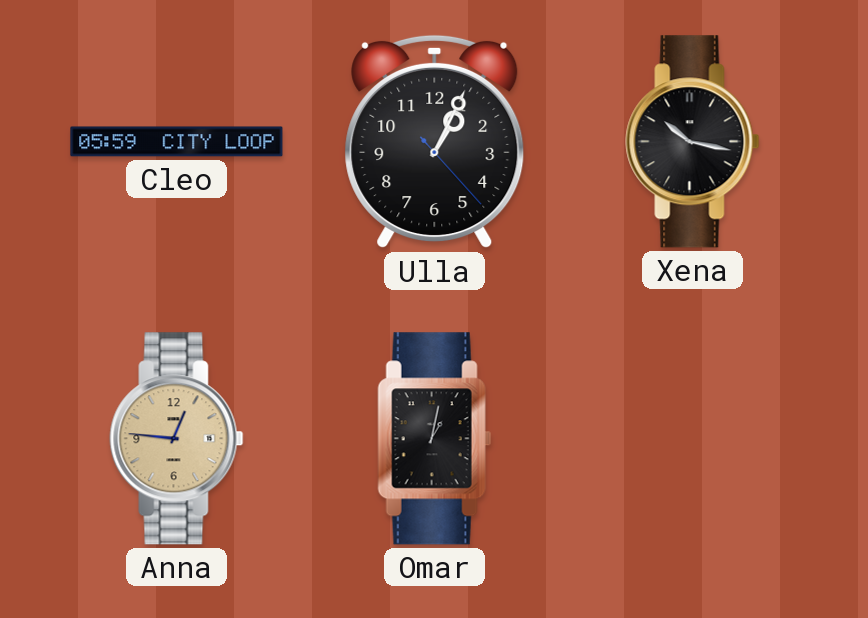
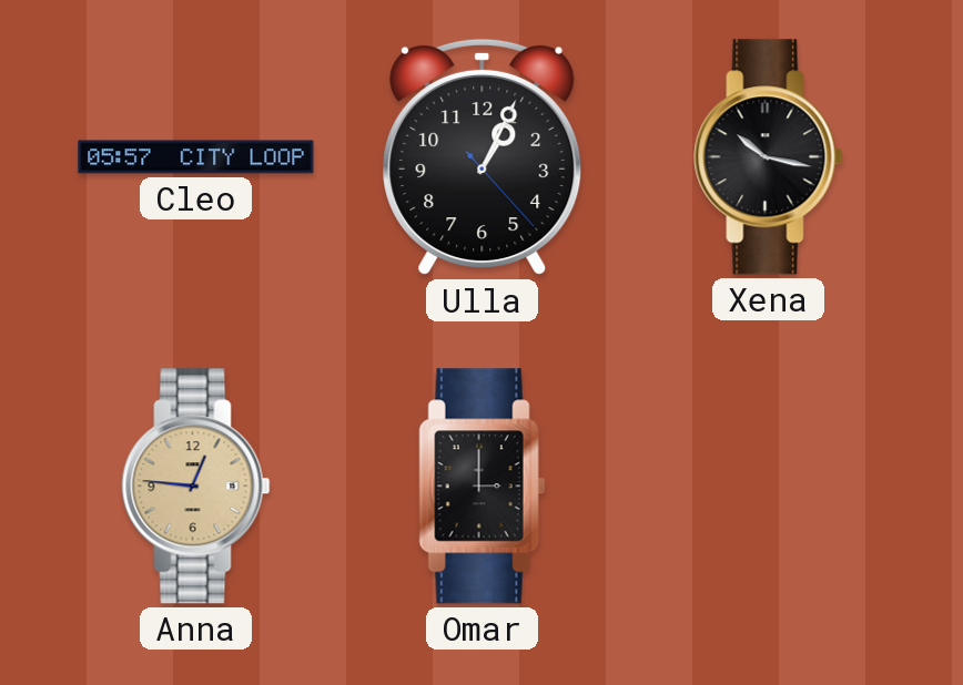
Cleo: 05:59 -> 05:57
Omar: 1:02 -> 3:00
